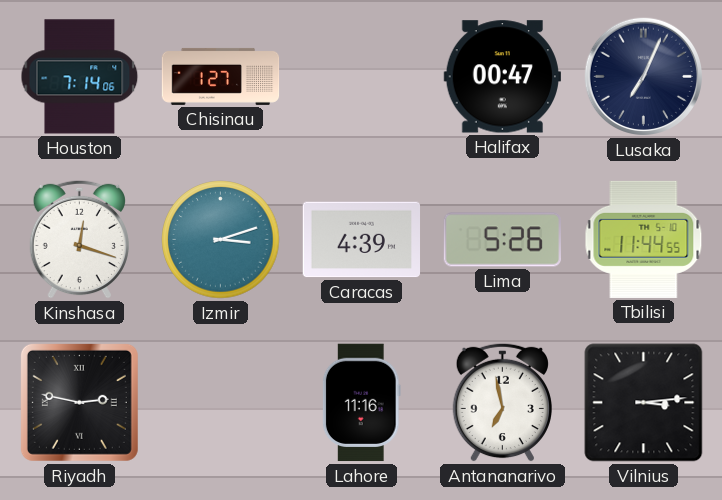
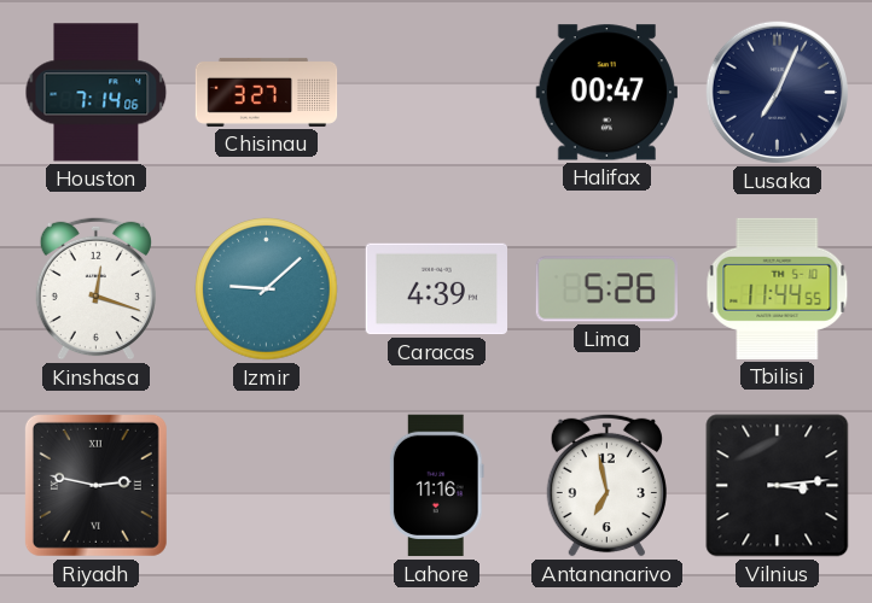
Chisinau: 1:27 -> 3:27
Izmir: 3:12 -> 9:08
